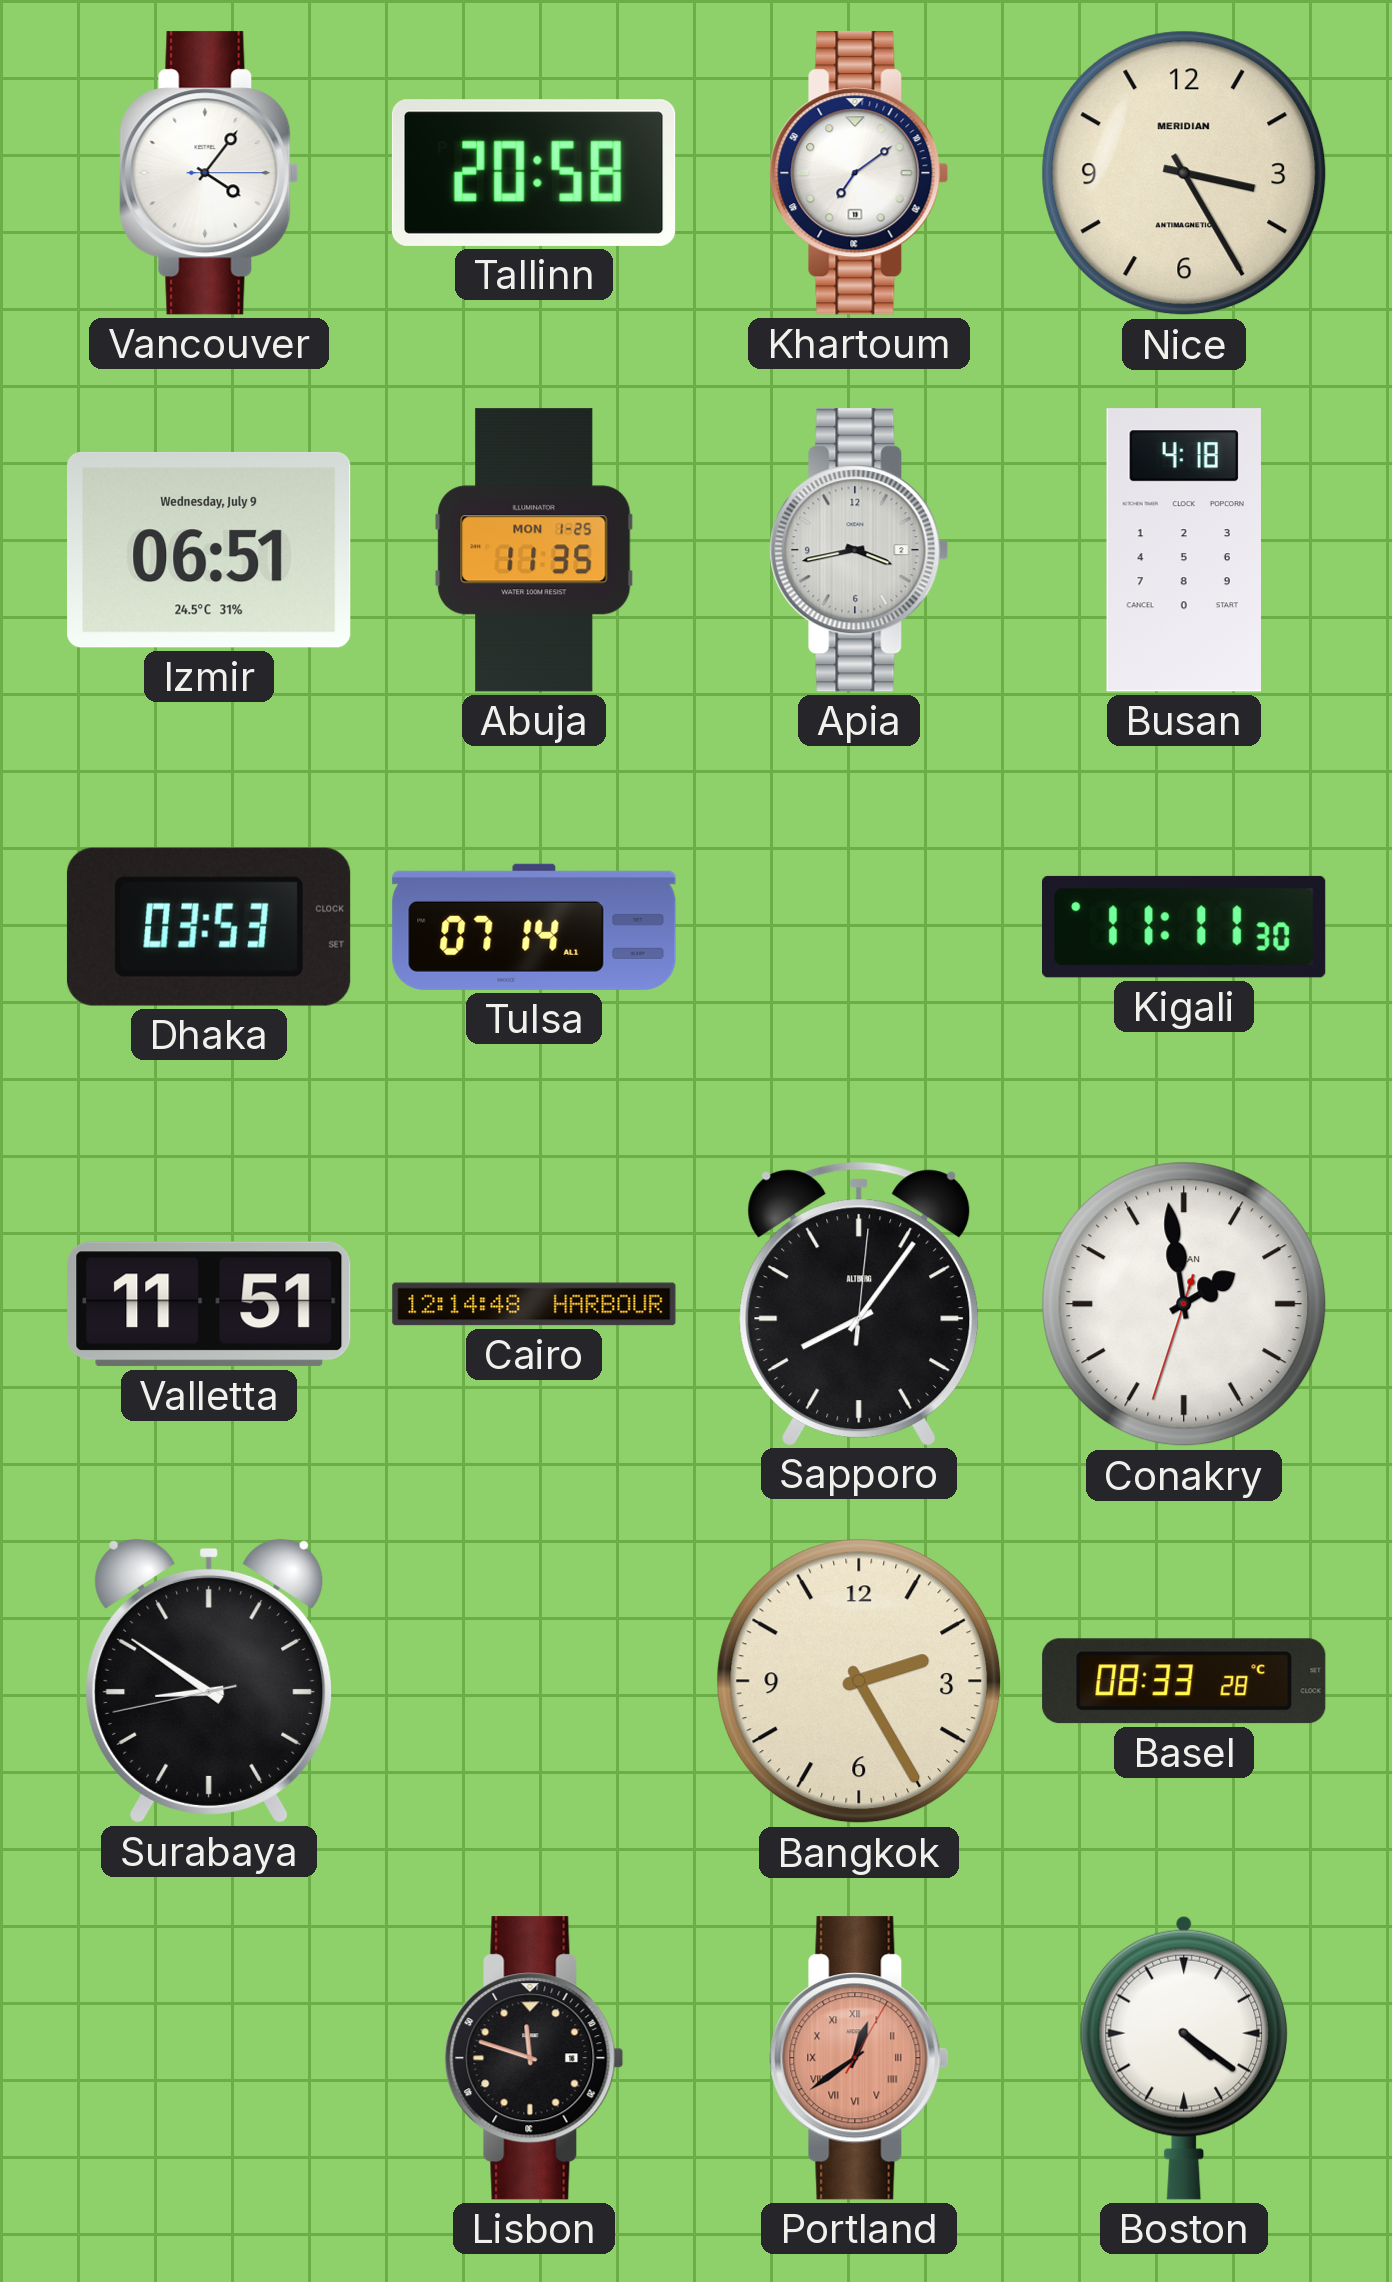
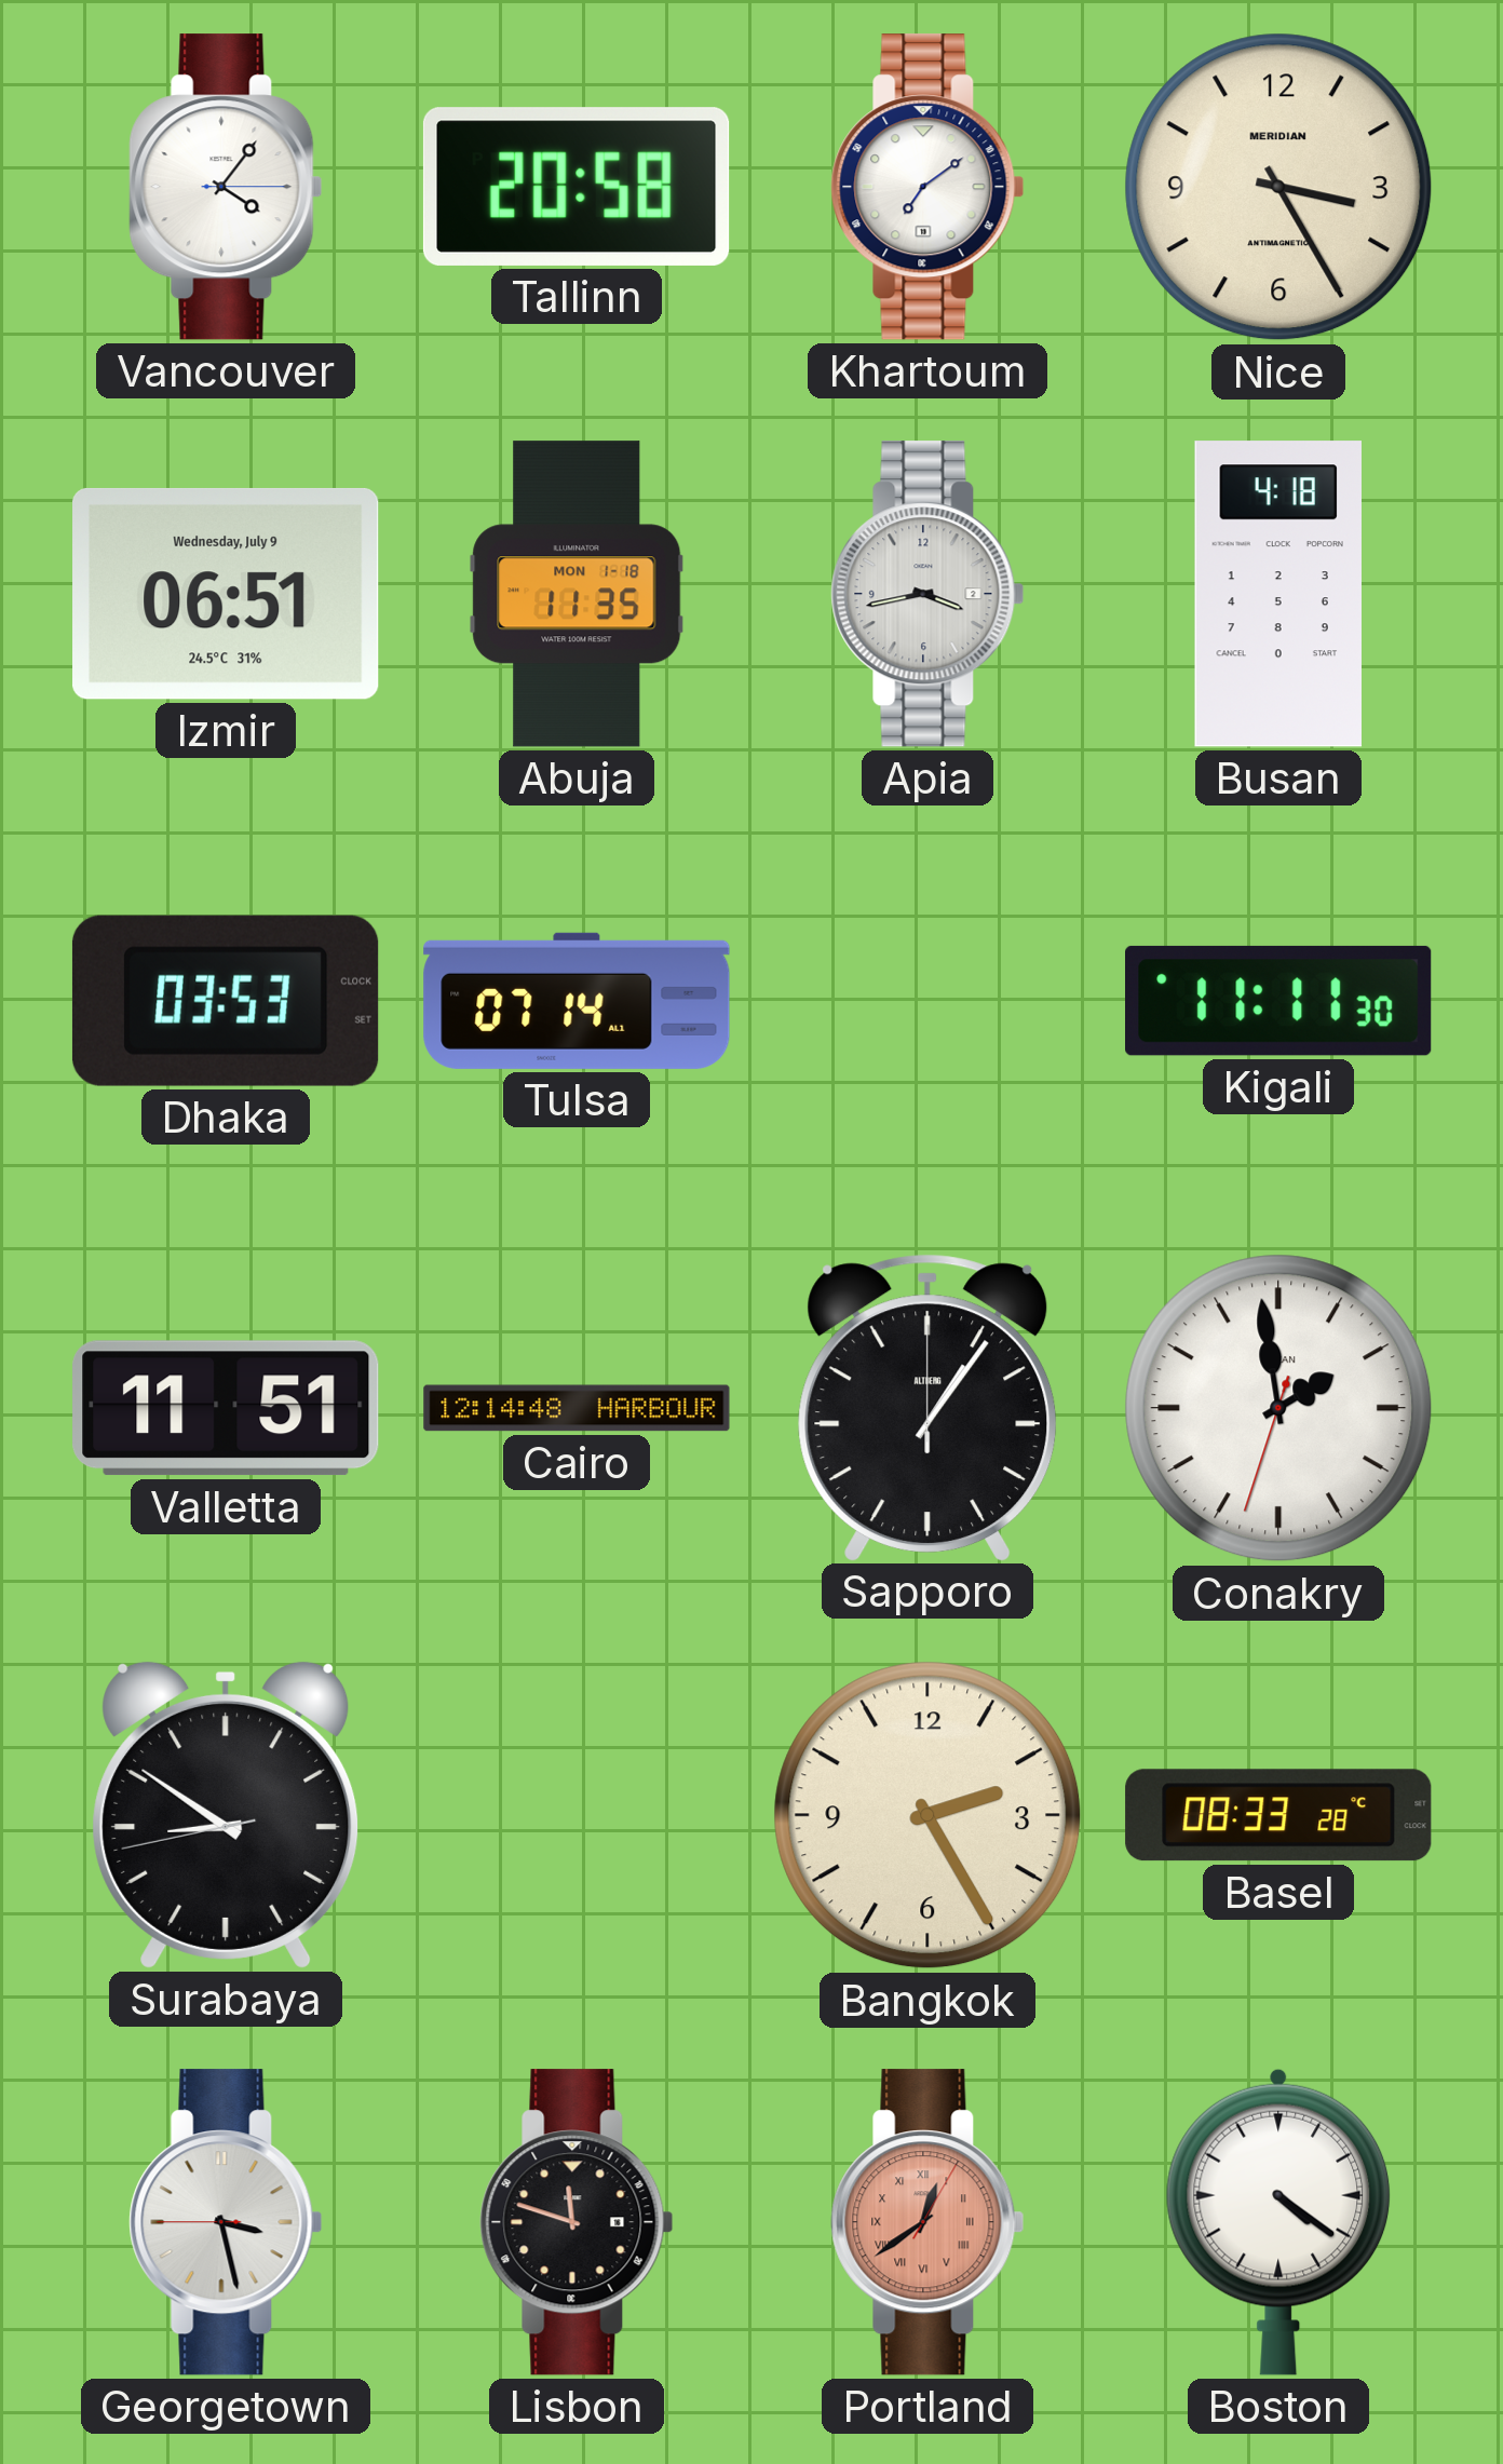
Abuja date: MON 1-25 -> MON 1-18
Sapporo: 8:06 -> 1:06
Georgetown: none -> 3:27
